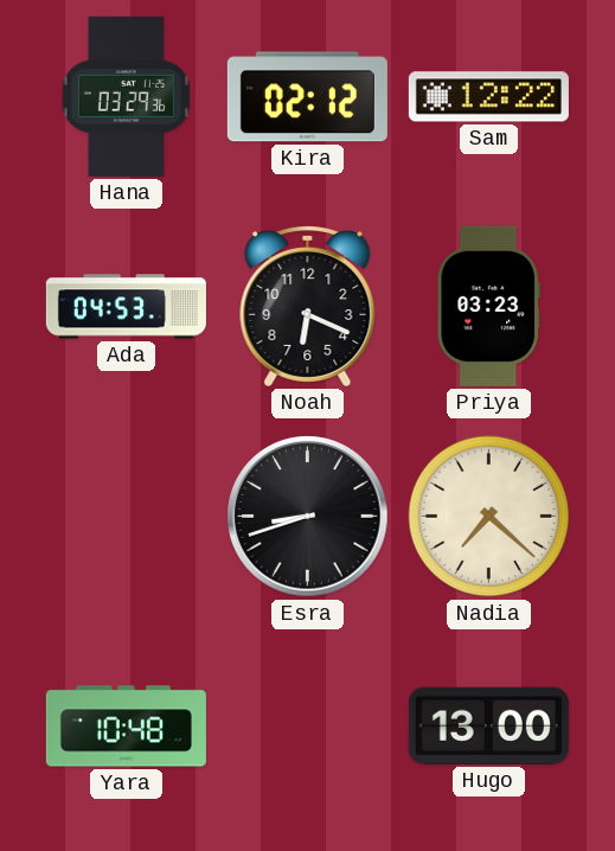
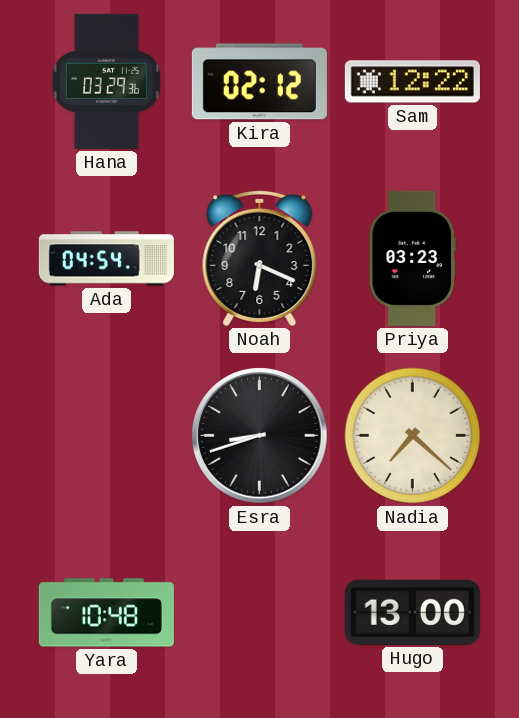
Ada: 04:53 -> 04:54
